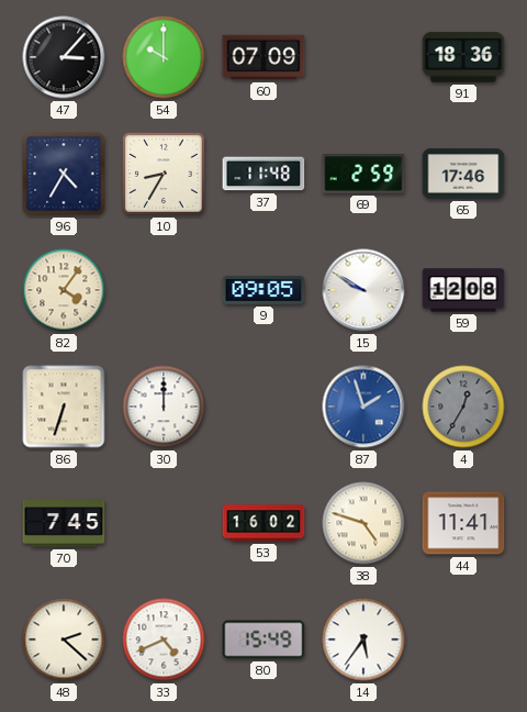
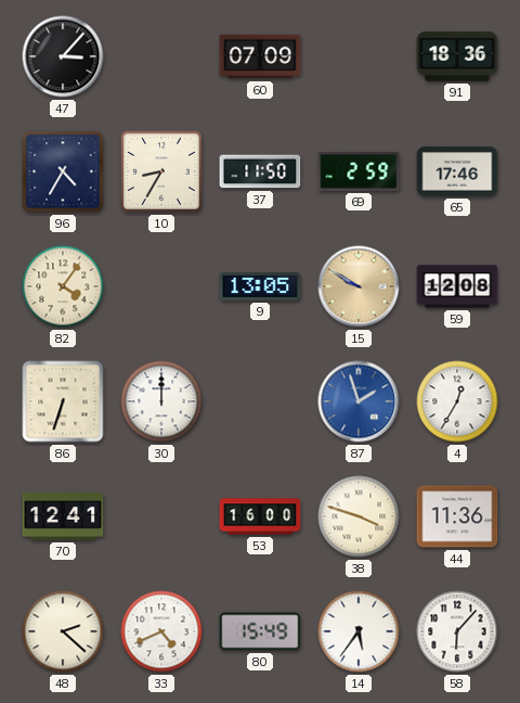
54: 10:00 -> none
37: 11:48 -> 11:50
9: 09:05 -> 13:05
15 dial: white -> champagne
4 dial: grey -> white
70: 7:45 -> 12:41
53: 16:02 -> 16:00
38: 4:48 -> 3:48
44: 11:41 -> 11:36
58: none -> 6:07
